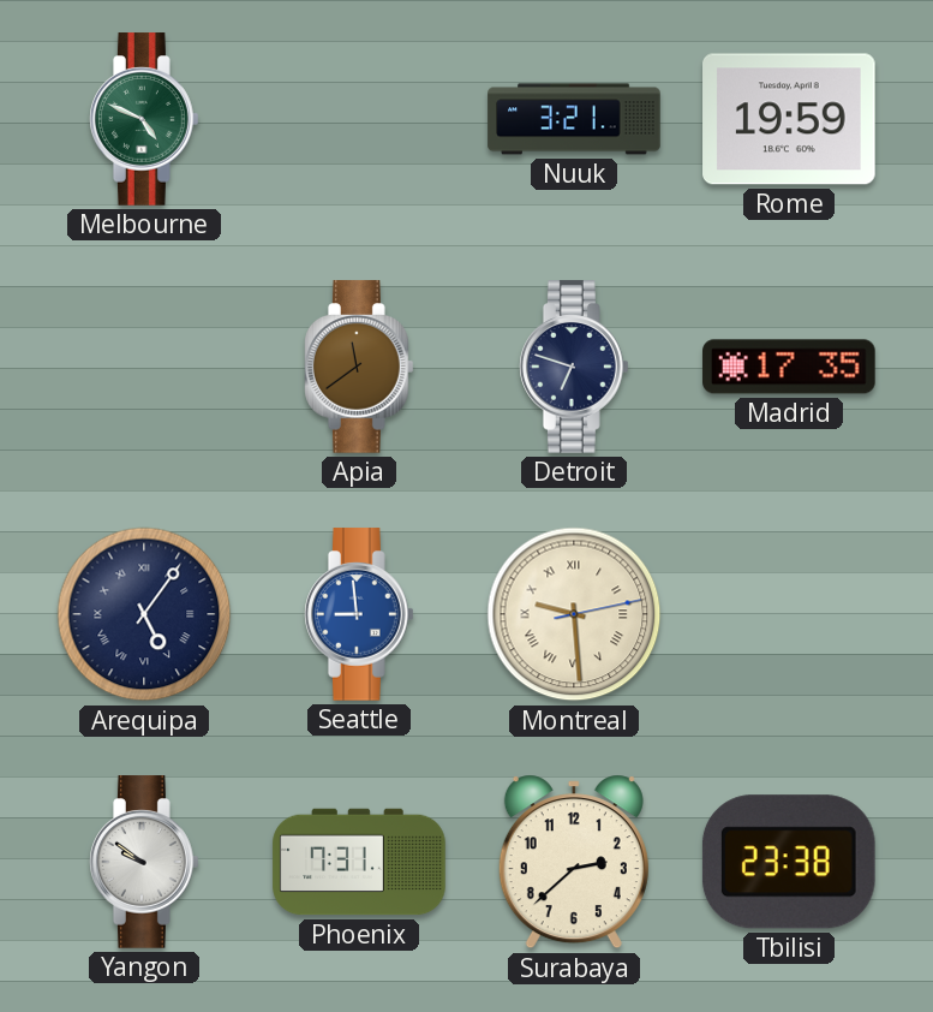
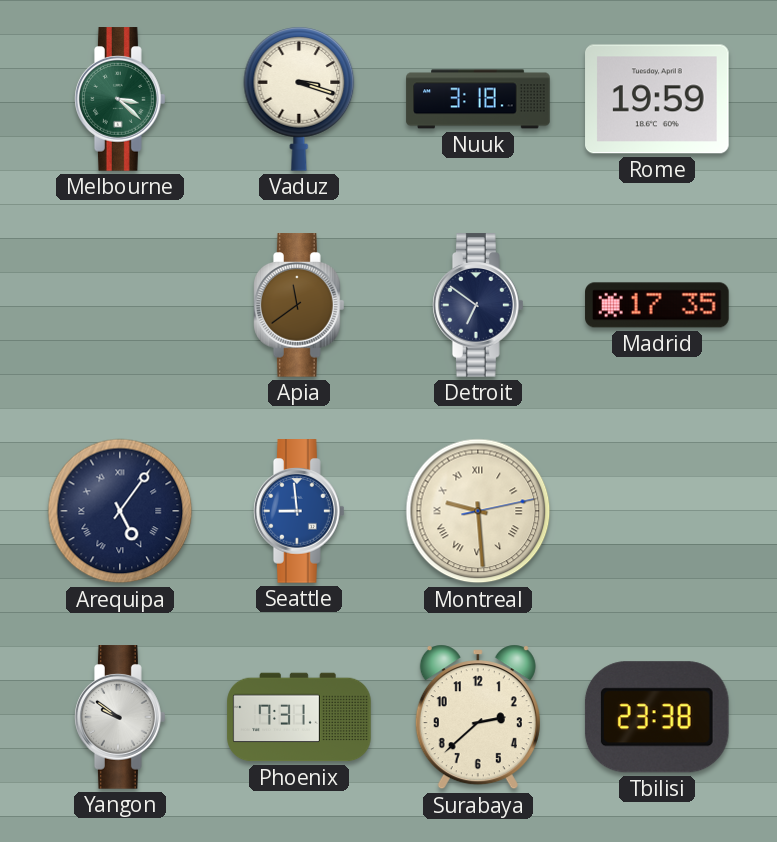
Melbourne: 4:49 -> 3:22
Vaduz: none -> 3:18
Nuuk: 3:21 -> 3:18
Detroit: 6:48 -> 6:51
